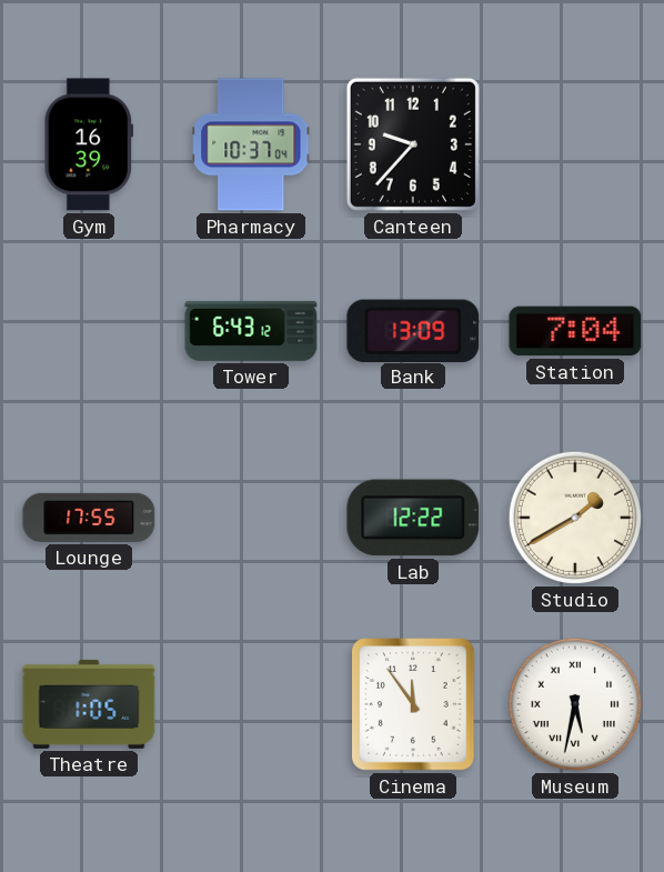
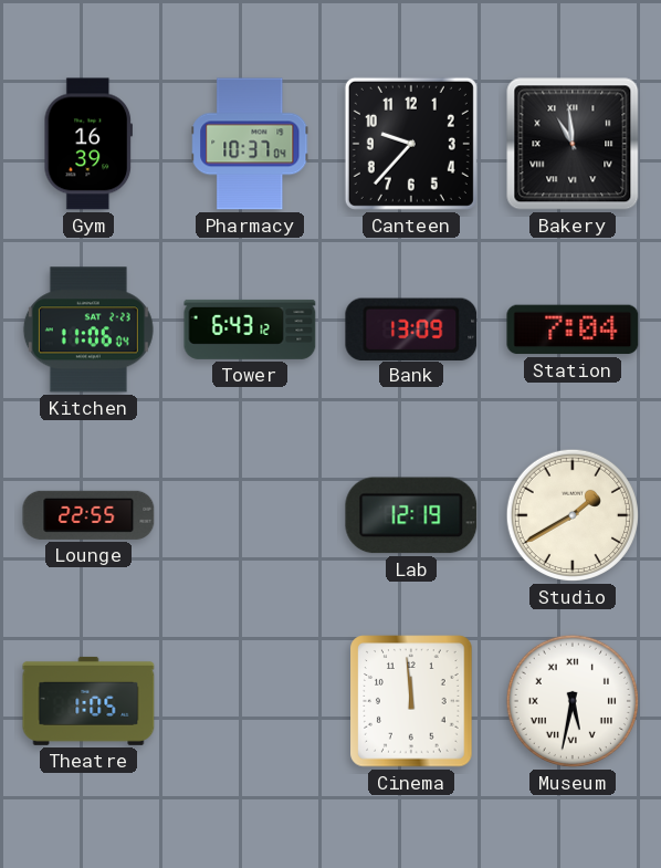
Bakery: none -> 10:59
Kitchen: none -> 11:06
Lounge: 17:55 -> 22:55
Lab: 12:22 -> 12:19
Cinema: 11:54 -> 11:59
